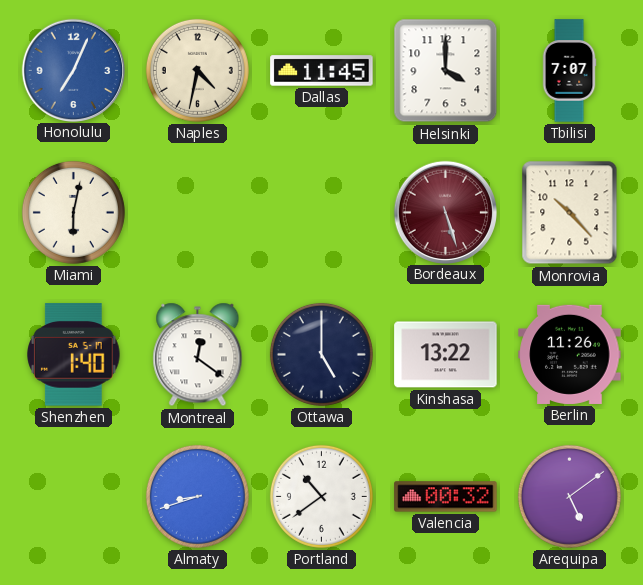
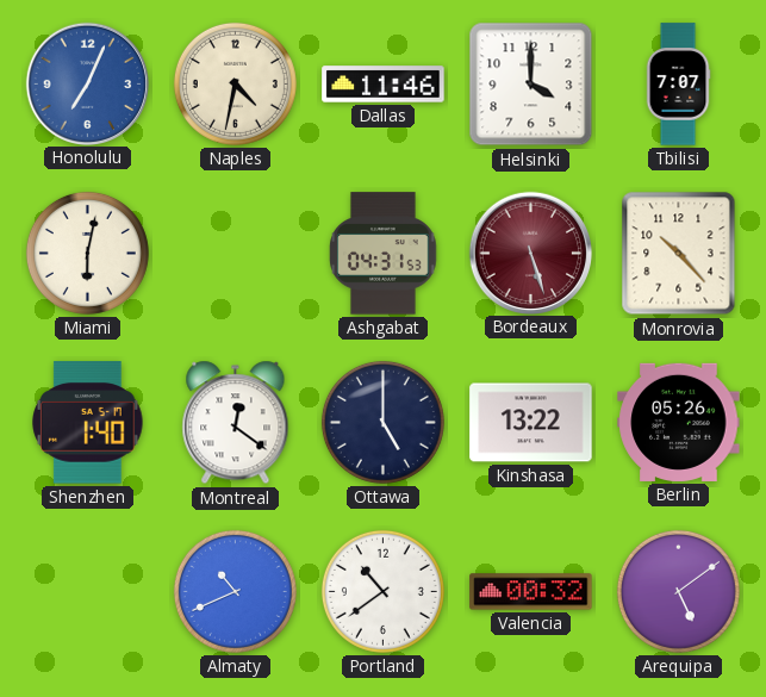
Dallas: 11:45 -> 11:46
Ashgabat: none -> 04:31
Berlin: 11:26 -> 05:26
Almaty: 8:42 -> 10:41
